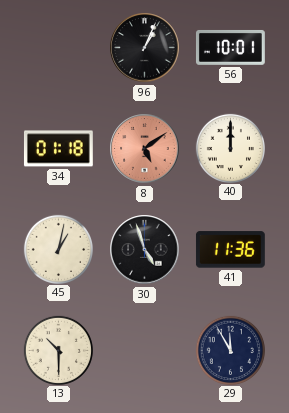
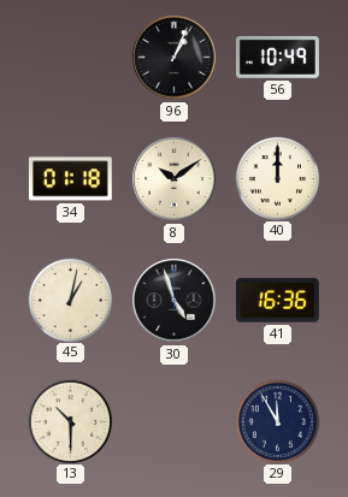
56: 10:01 -> 10:49
8: 5:09 -> 10:09
8 dial: salmon -> cream
41: 11:36 -> 16:36
